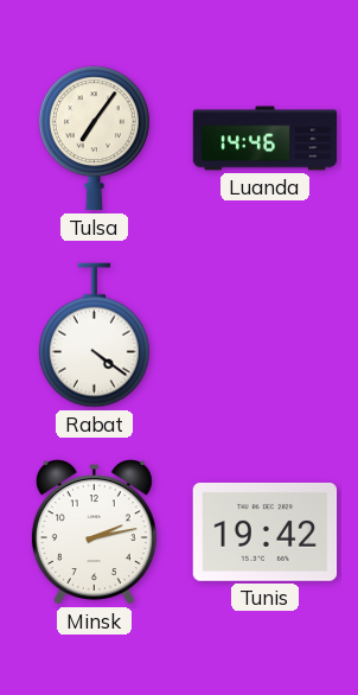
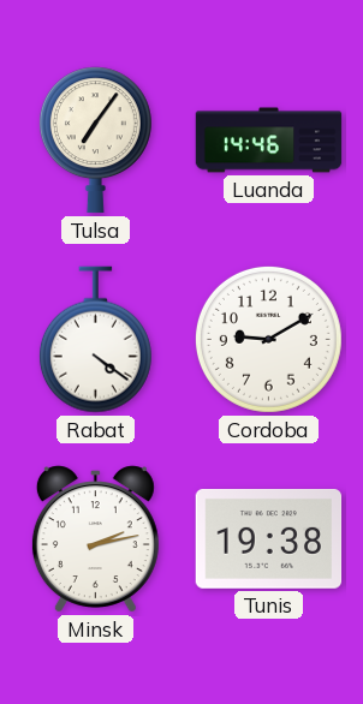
Cordoba: none -> 9:10
Tunis: 19:42 -> 19:38
